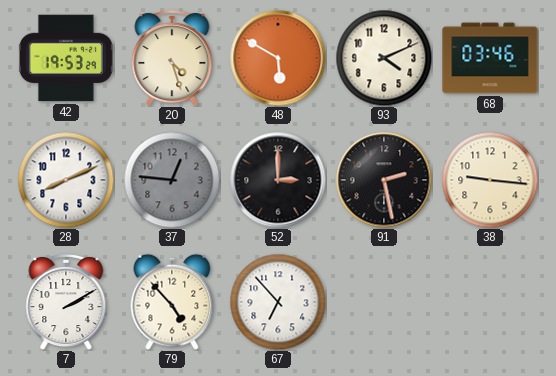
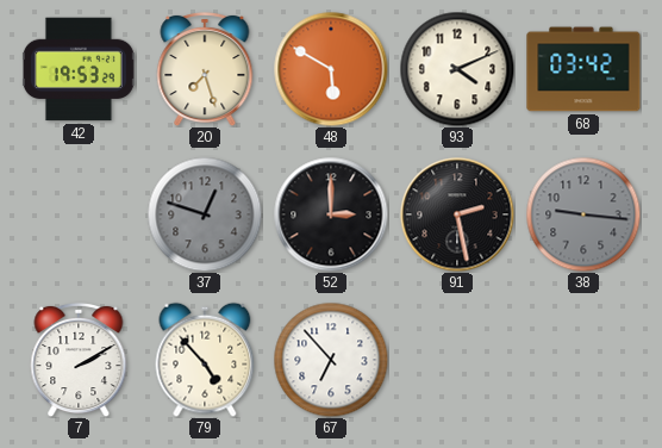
20: 4:27 -> 7:27
68: 03:46 -> 03:42
28: 8:11 -> none
37: 12:46 -> 12:48
38 dial: cream -> grey
